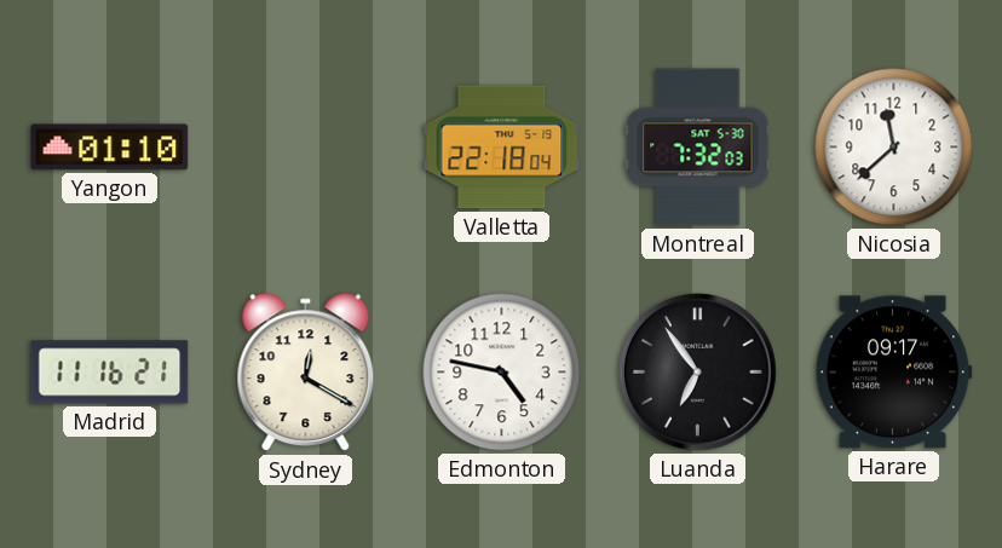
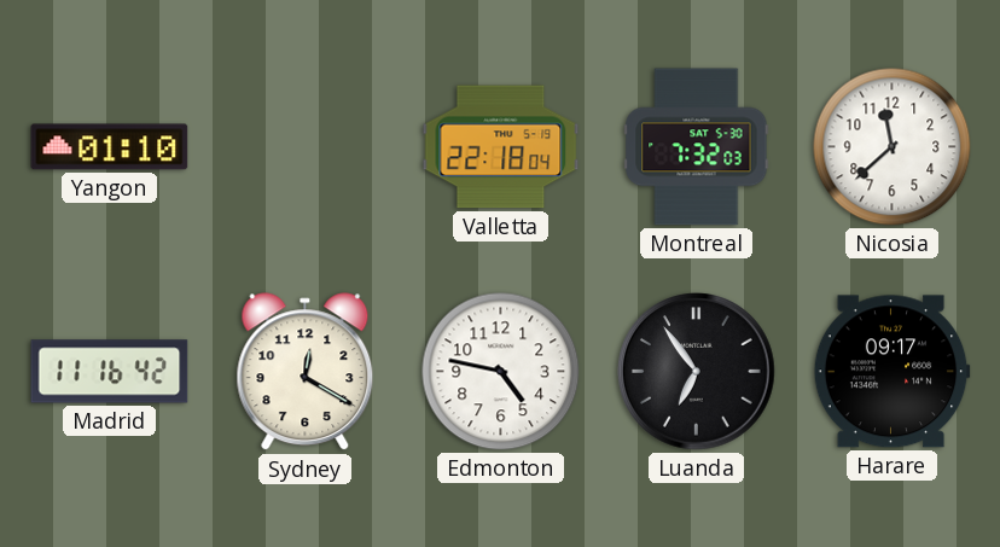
Madrid: 11:16:21 -> 11:16:42
